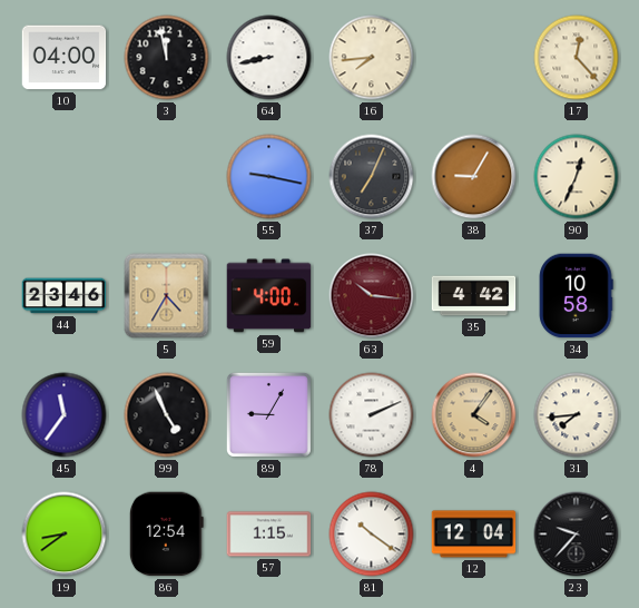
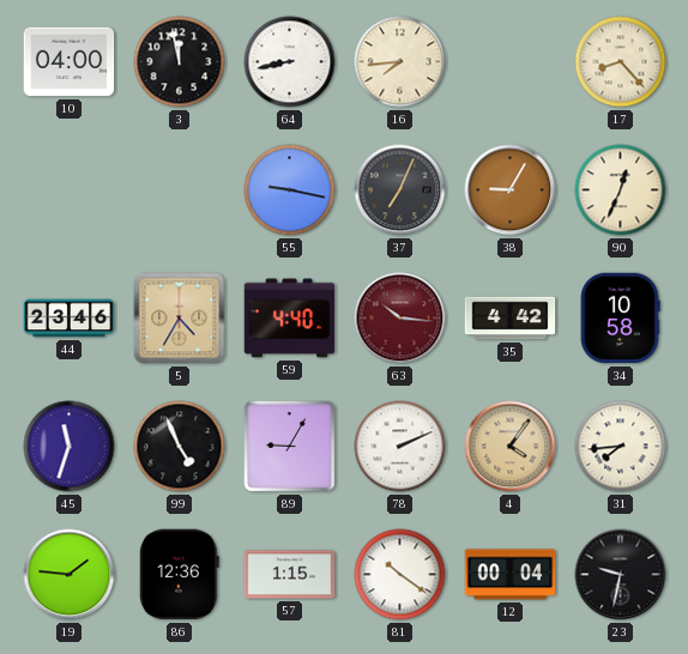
17: 12:23 -> 8:23
59: 4:00 -> 4:40
45: 11:36 -> 11:33
19: 8:39 -> 1:46
86: 12:54 -> 12:36
12: 12:04 -> 00:04
23: 9:37 -> 9:32
